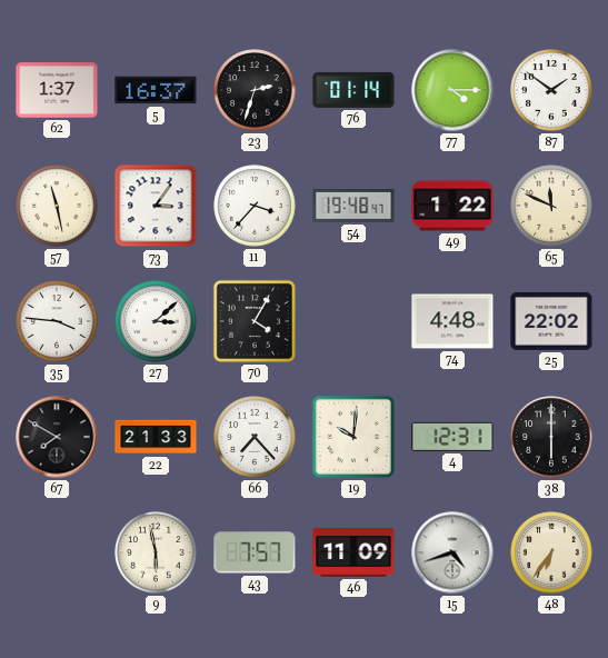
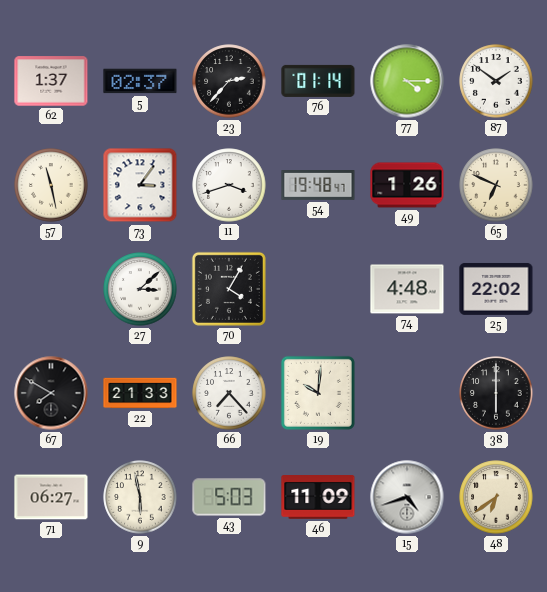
5: 16:37 -> 02:37
23: 2:33 -> 2:37
11: 3:37 -> 3:42
49: 1:22 -> 1:26
65: 11:49 -> 6:49
35: 3:46 -> none
4: 12:31 -> none
71: none -> 06:27
43: 7:57 -> 5:03
48: 6:36 -> 6:39
